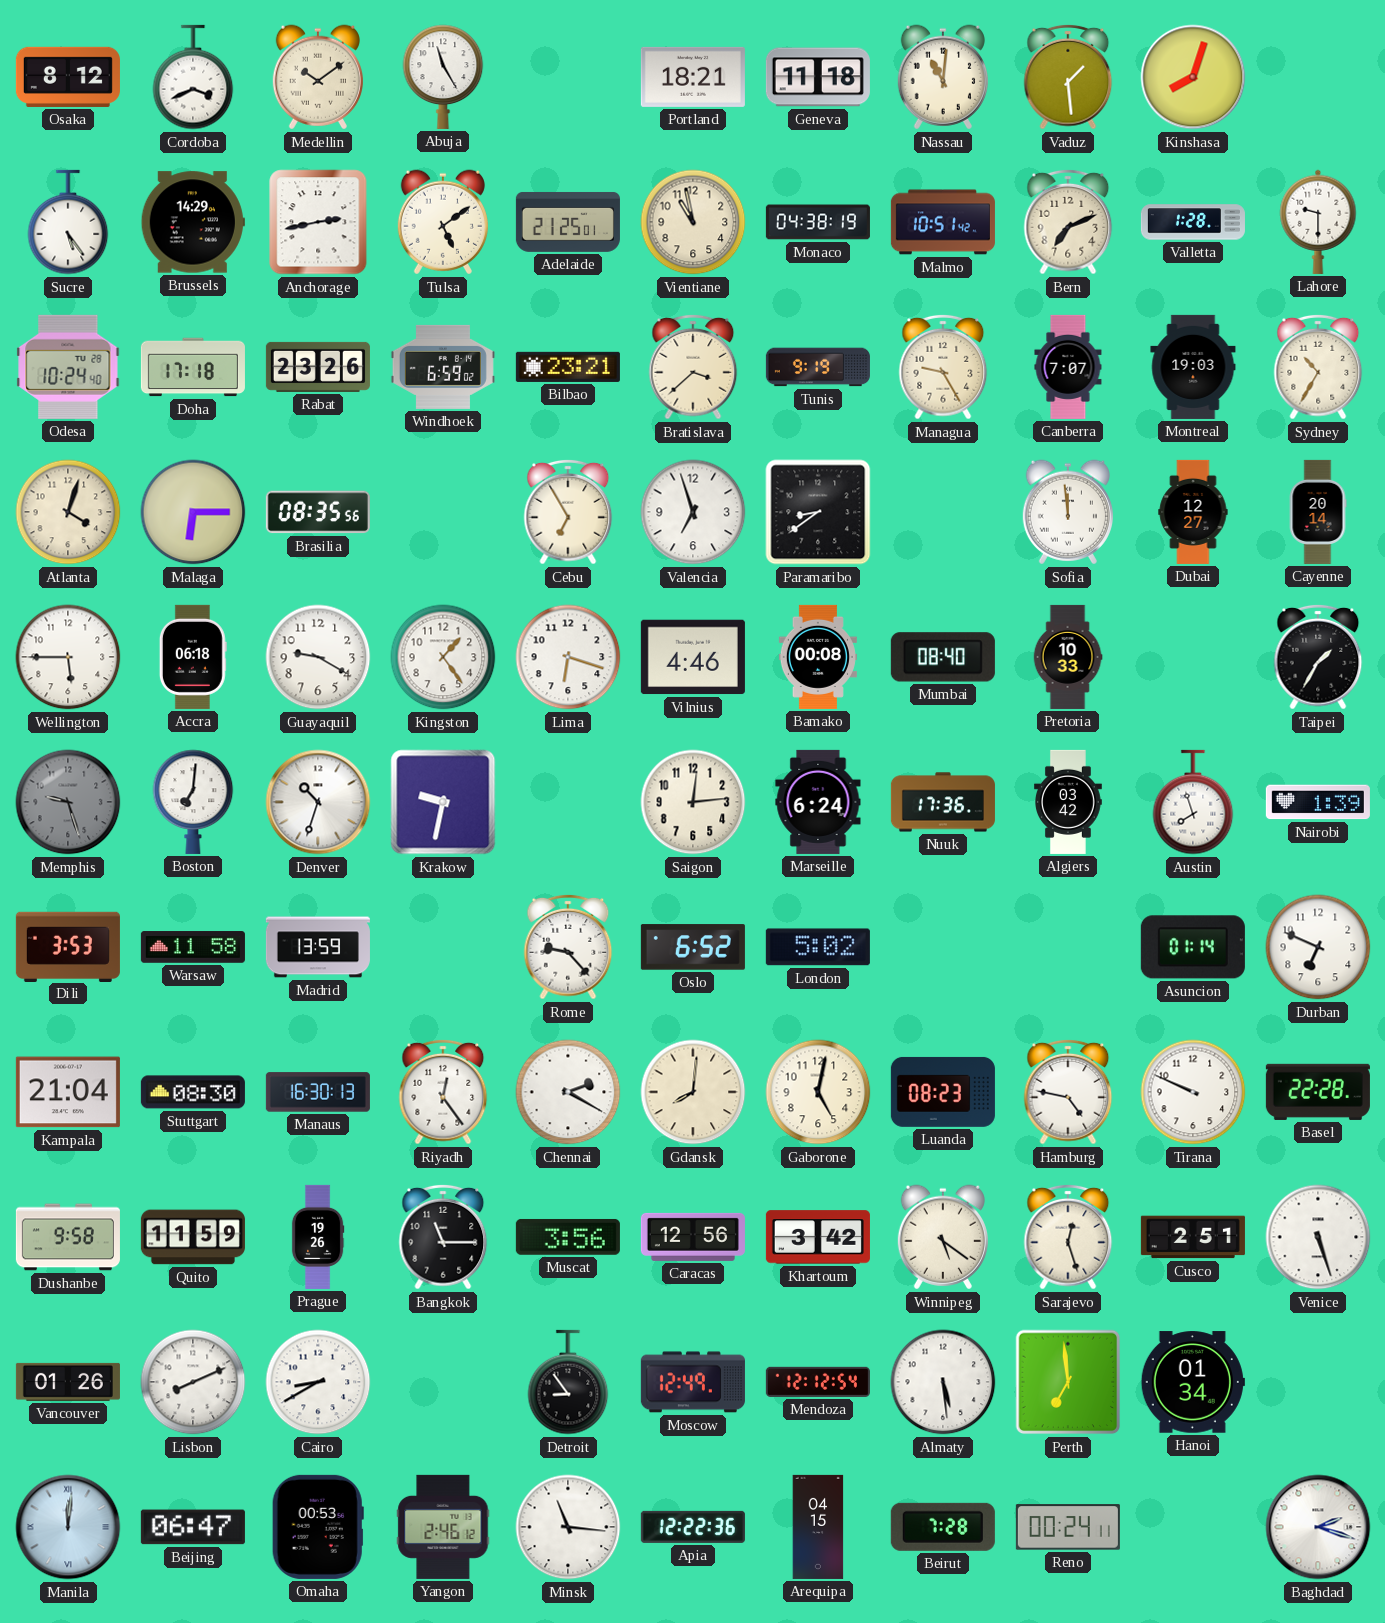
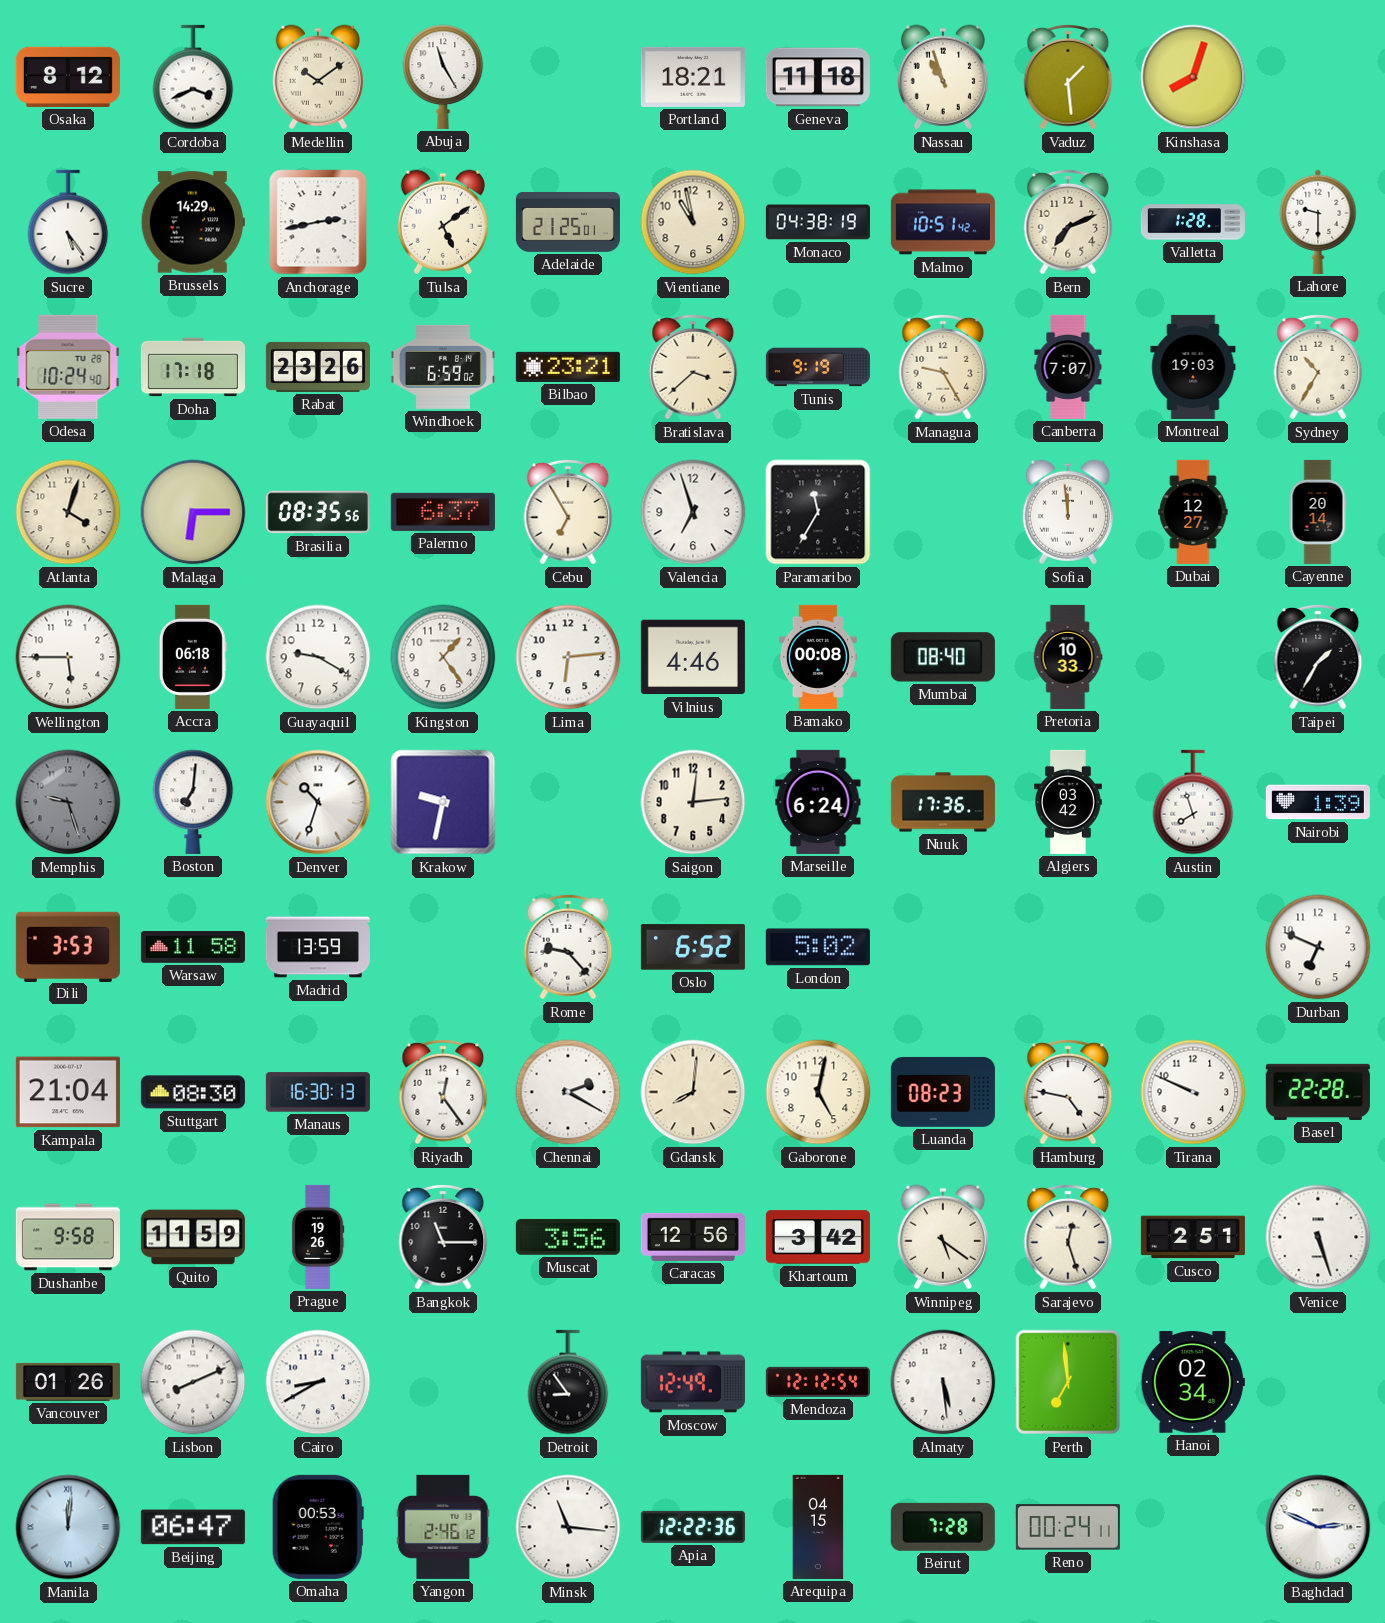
Nassau: 11:01 -> 10:57
Palermo: none -> 6:37
Paramaribo: 8:39 -> 11:35
Lima: 6:18 -> 6:14
Asuncion: 01:14 -> none
Hanoi: 01:34 -> 02:34
Baghdad: 2:18 -> 2:49
